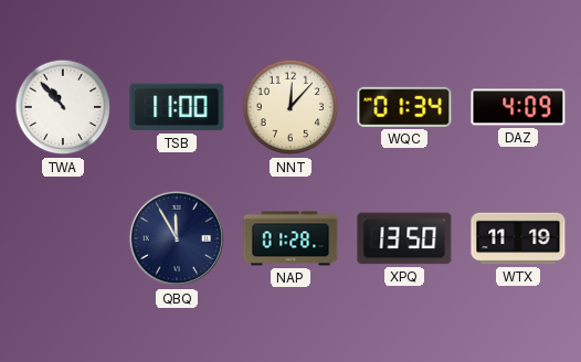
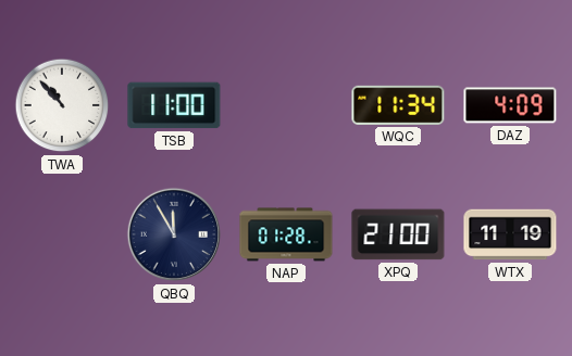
NNT: 12:07 -> none
WQC: 01:34 -> 11:34
XPQ: 13:50 -> 21:00
